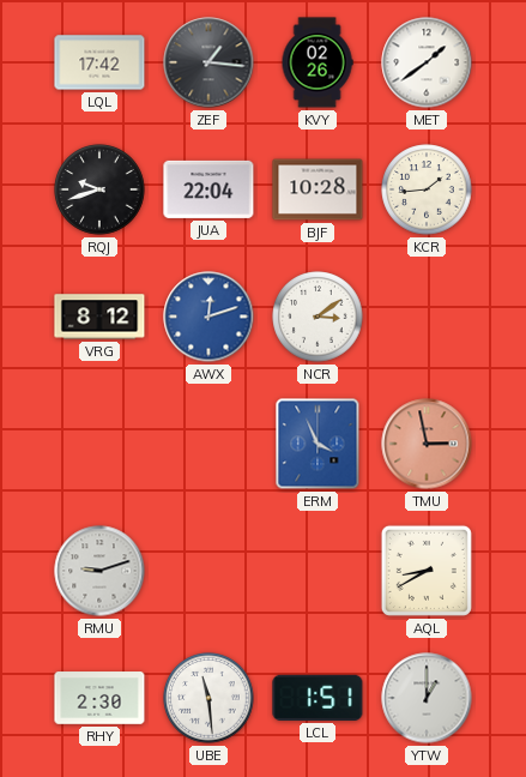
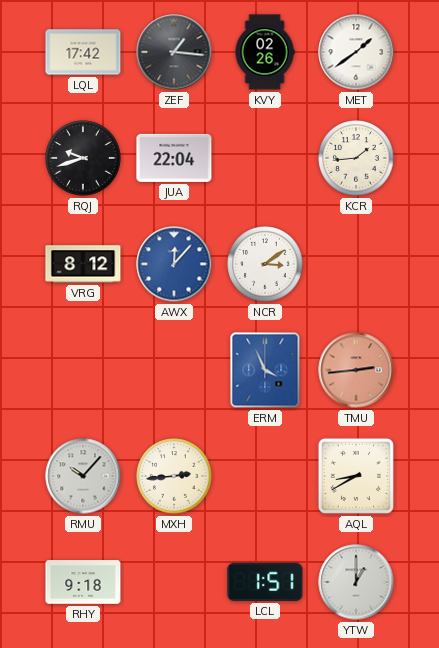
BJF: 10:28 -> none
AWX: 12:12 -> 12:07
TMU: 2:58 -> 2:44
RMU: 9:12 -> 10:07
MXH: none -> 2:44
RHY: 2:30 -> 9:18
UBE: 11:29 -> none
